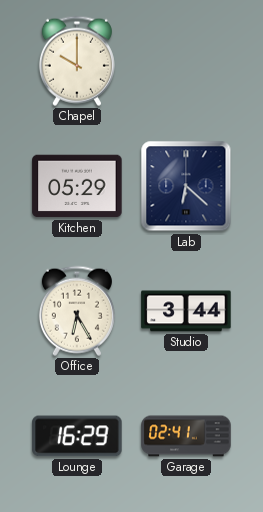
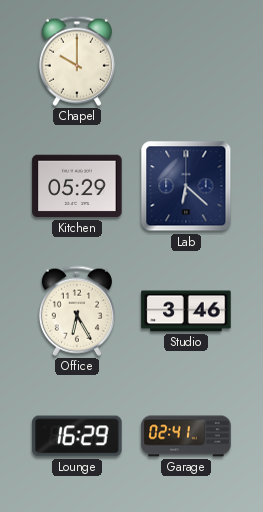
Studio: 3:44 -> 3:46
